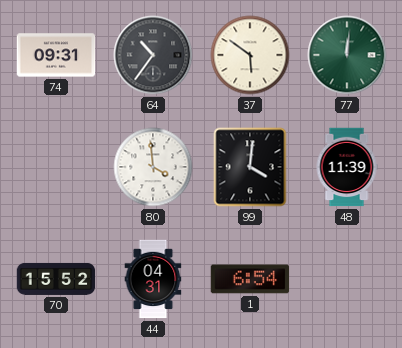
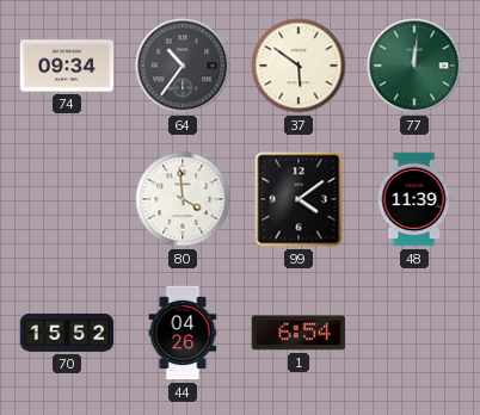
74: 09:31 -> 09:34
99: 4:01 -> 4:09
44: 04:31 -> 04:26
